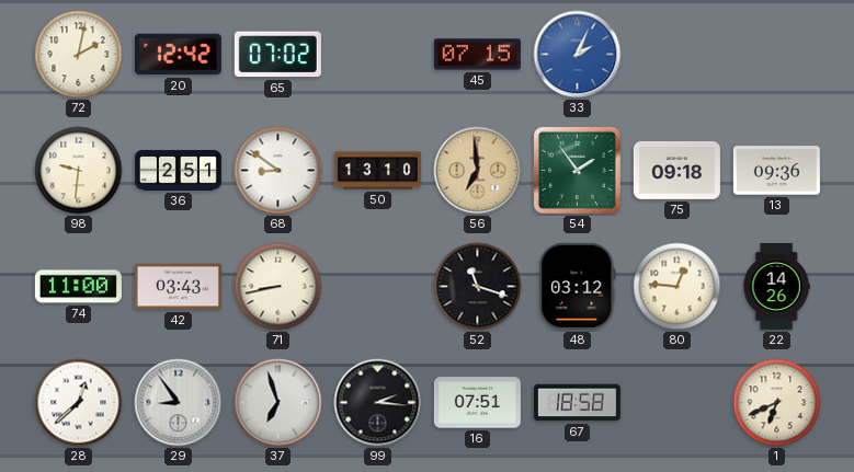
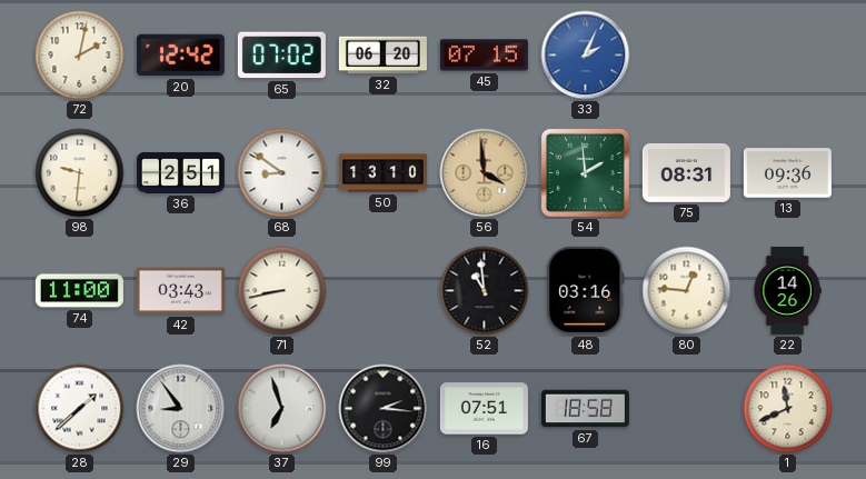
32: none -> 06:20
56: 6:59 -> 3:59
54: 1:54 -> 1:59
75: 09:18 -> 08:31
52: 11:18 -> 10:59
48: 03:12 -> 03:16
28: 12:38 -> 1:38
1: 6:41 -> 11:41
